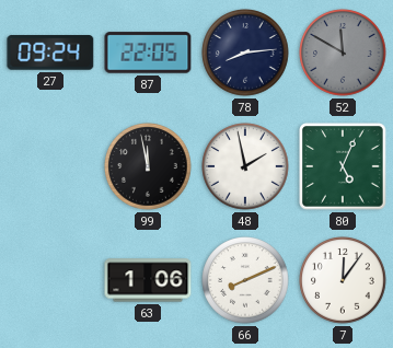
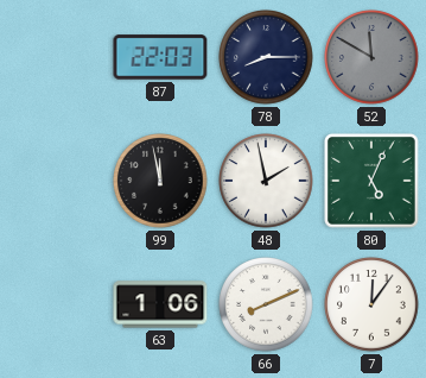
27: 09:24 -> none
87: 22:05 -> 22:03
78: 8:14 -> 8:15
